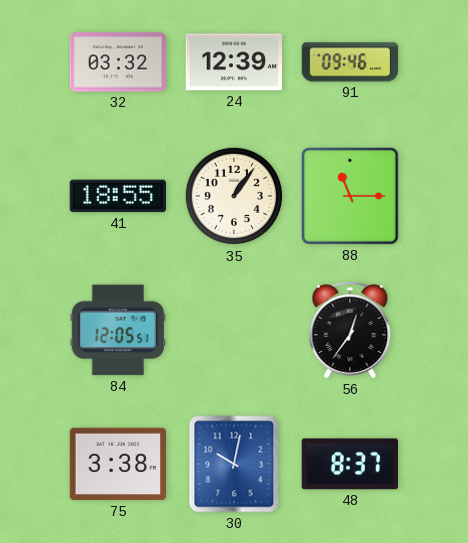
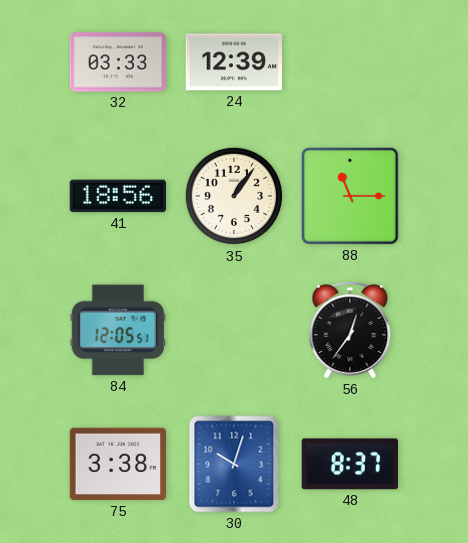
32: 03:32 -> 03:33
91: 09:46 -> none
41: 18:55 -> 18:56
30: 10:02 -> 10:03
